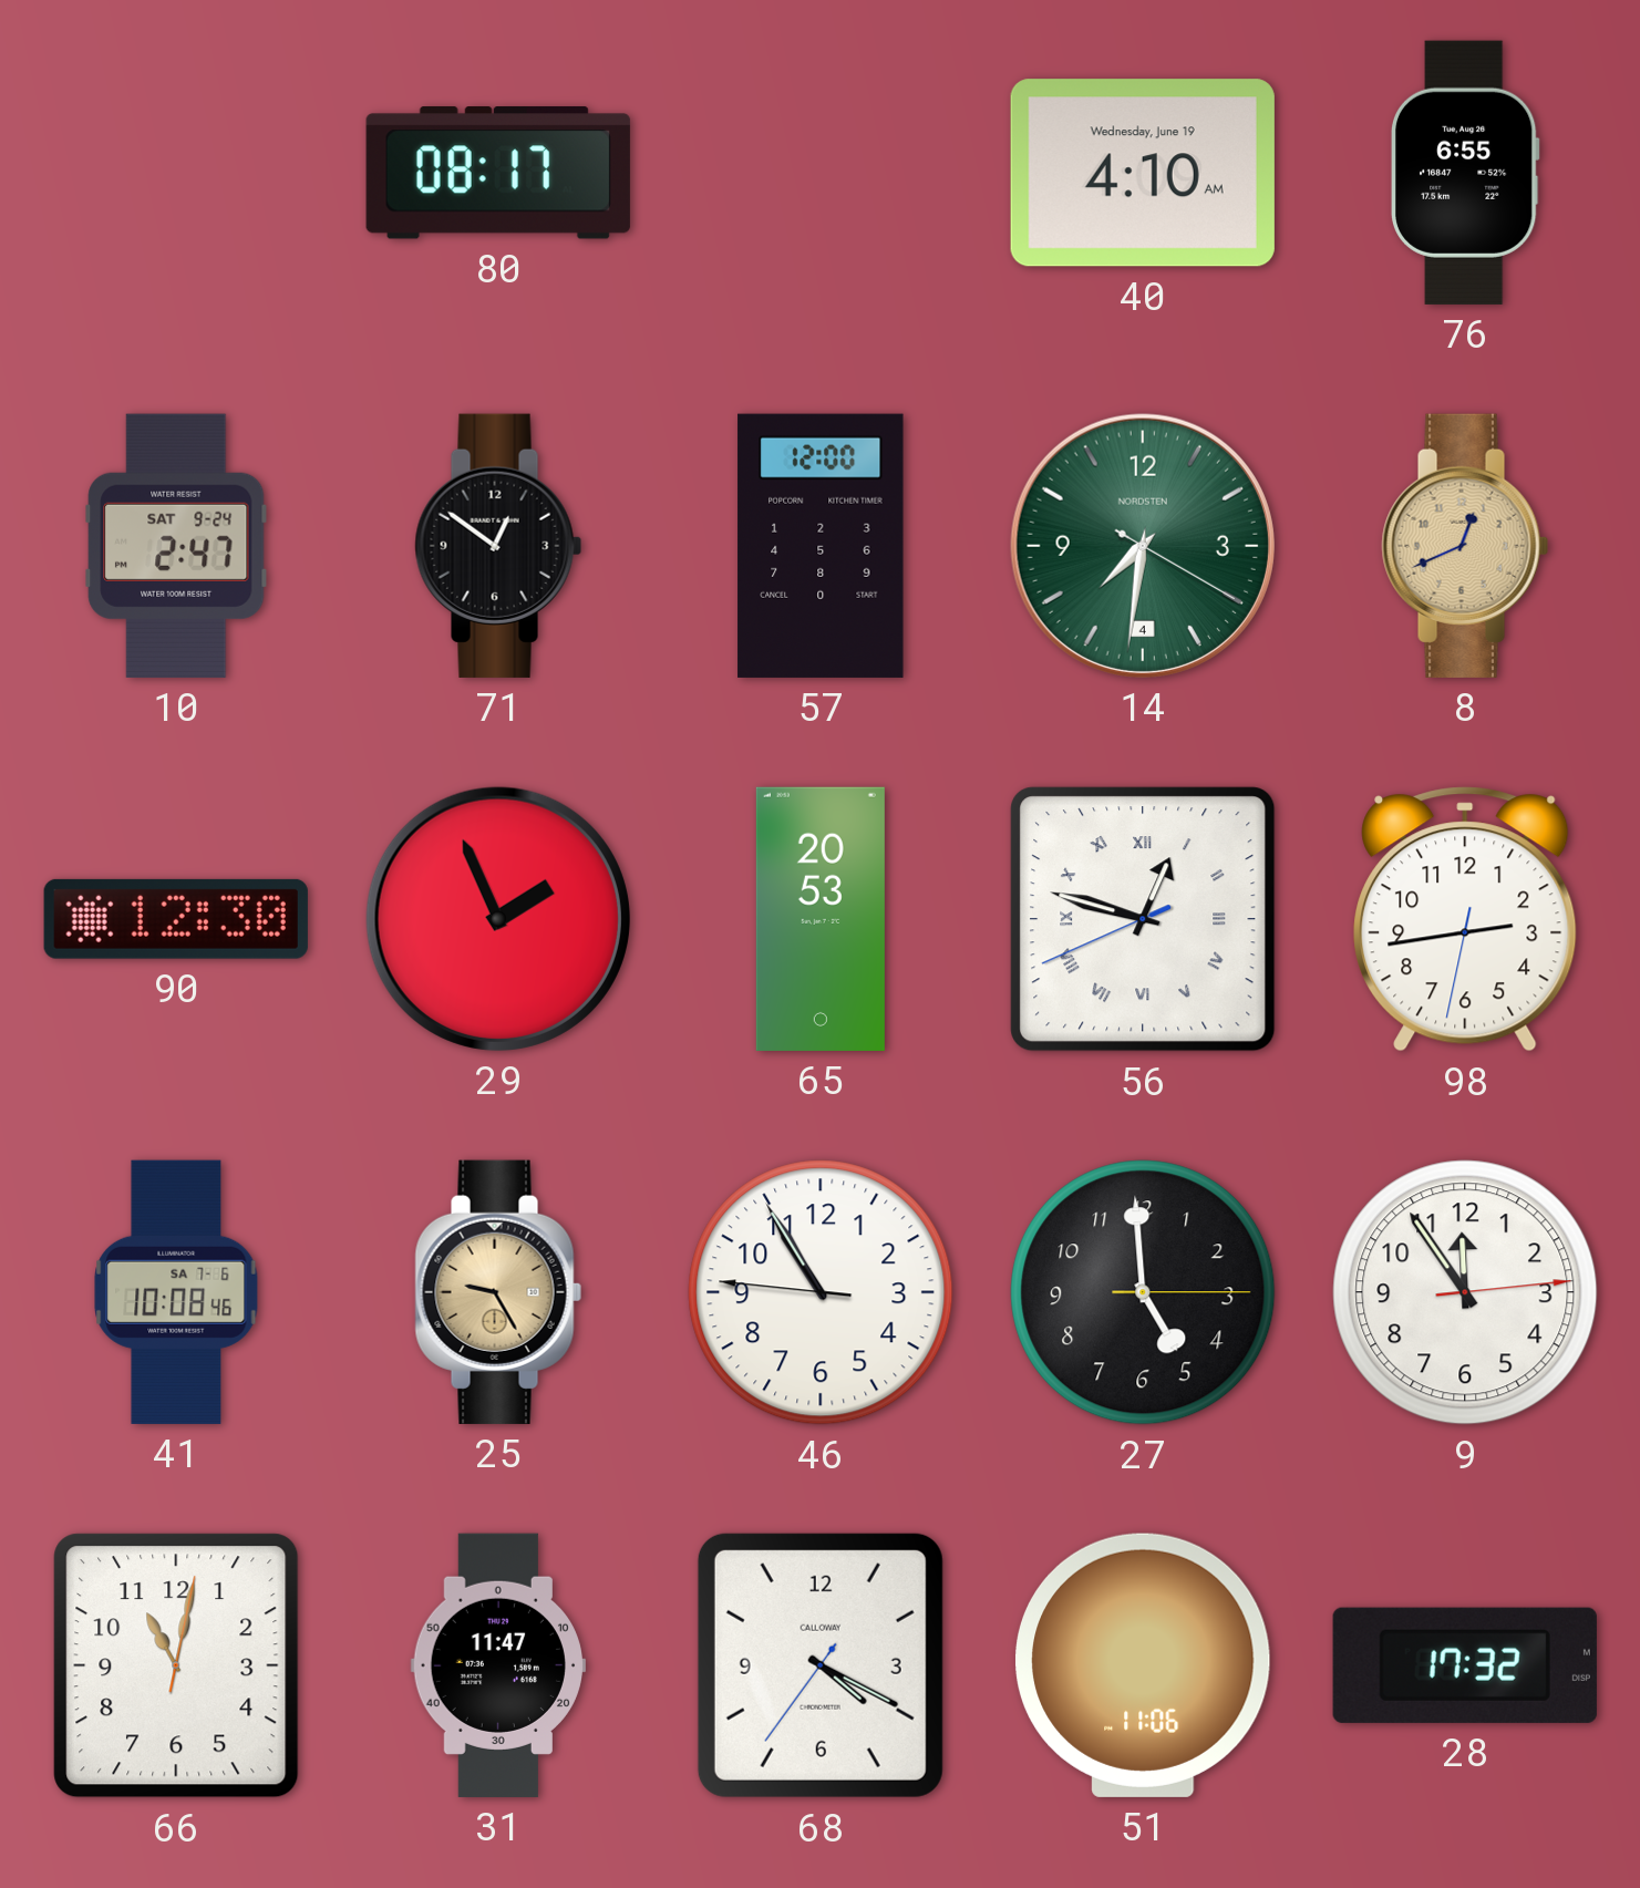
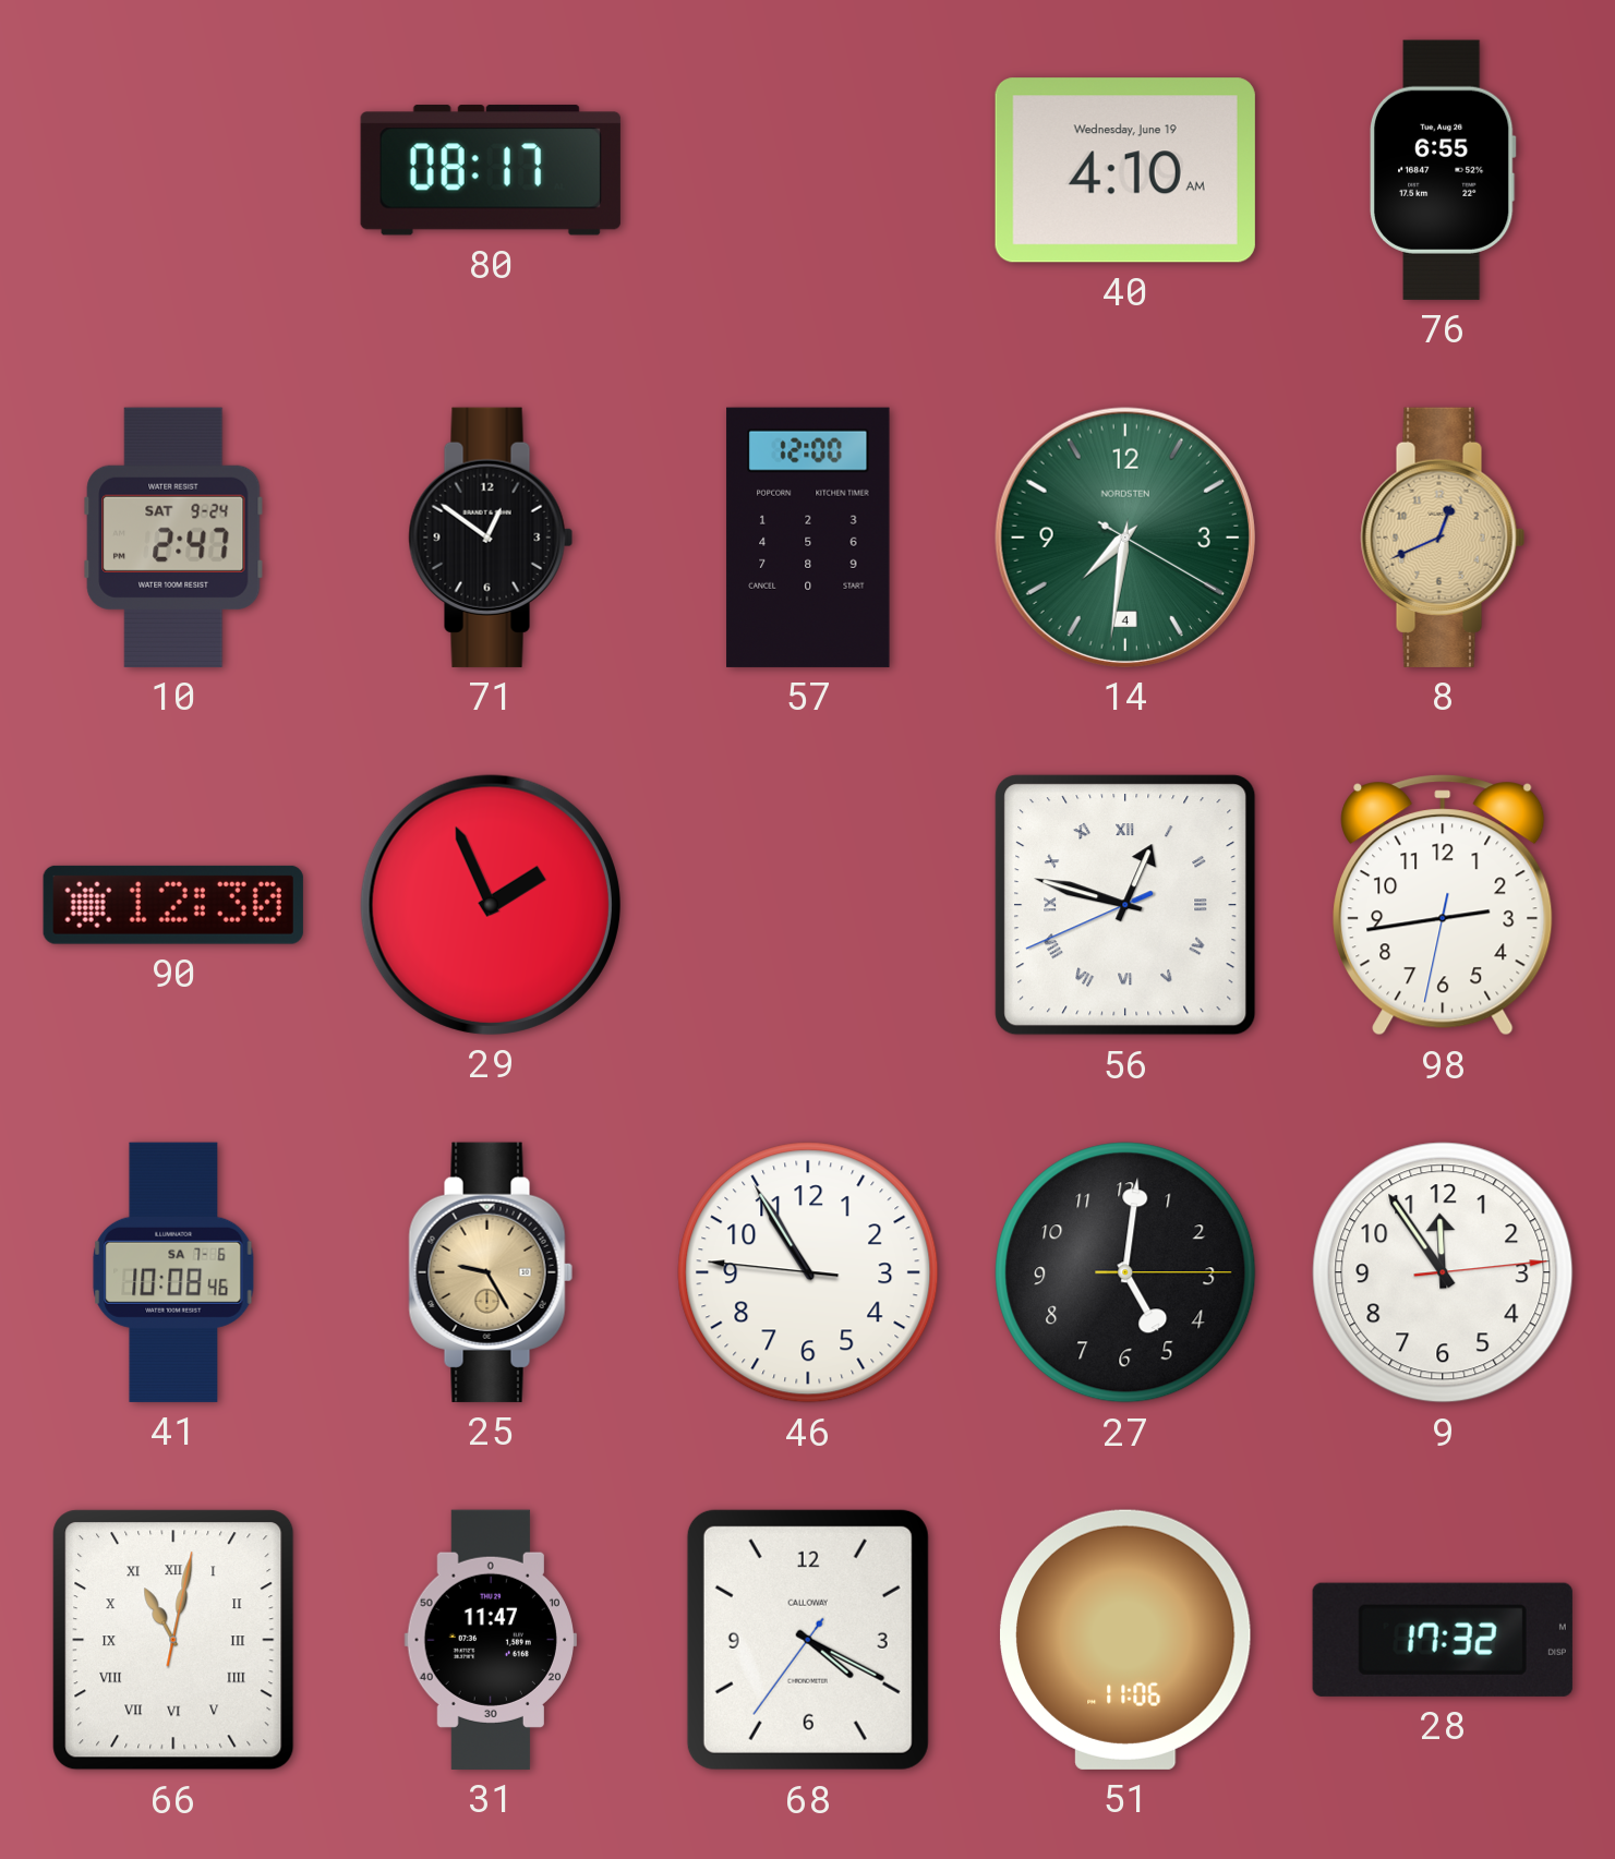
65: 20:53 -> none
27: 4:59 -> 5:01
66 numerals: Arabic -> Roman
